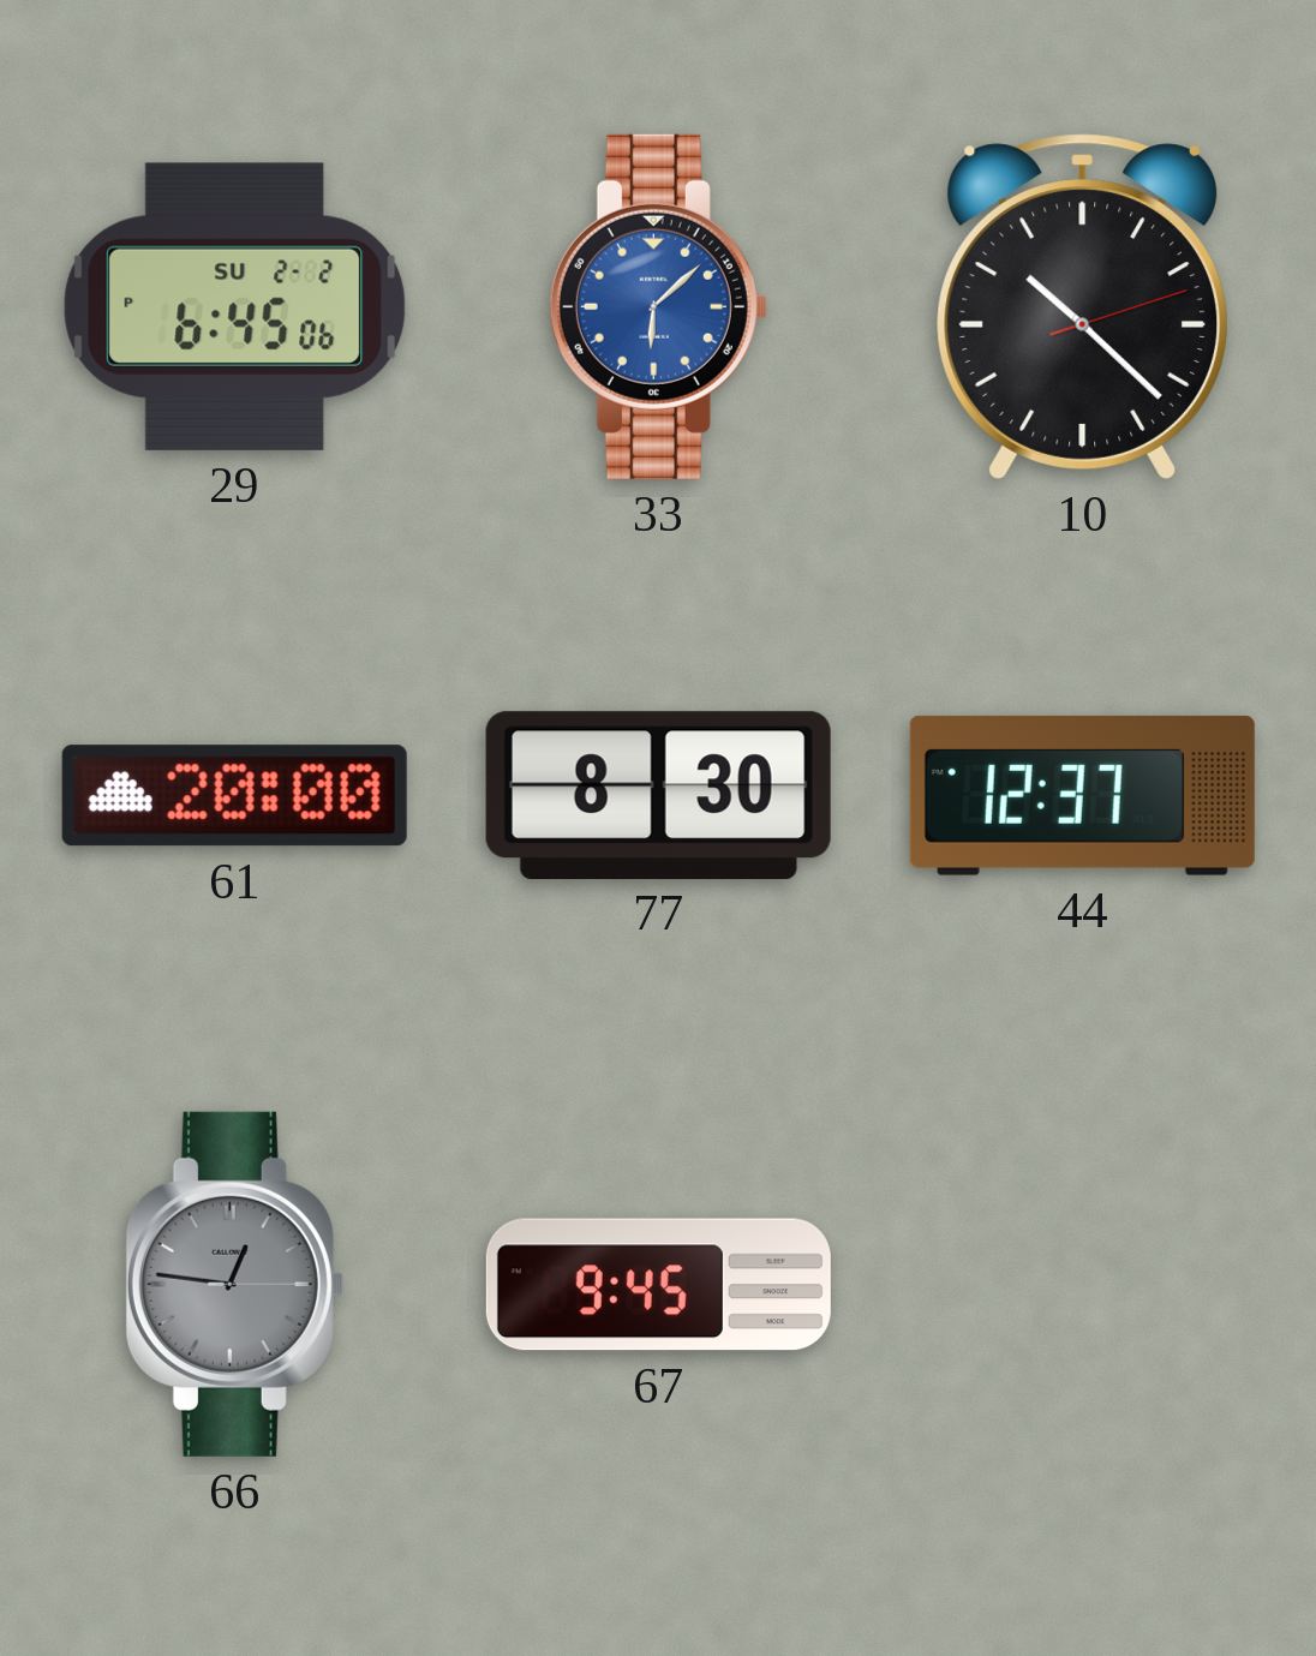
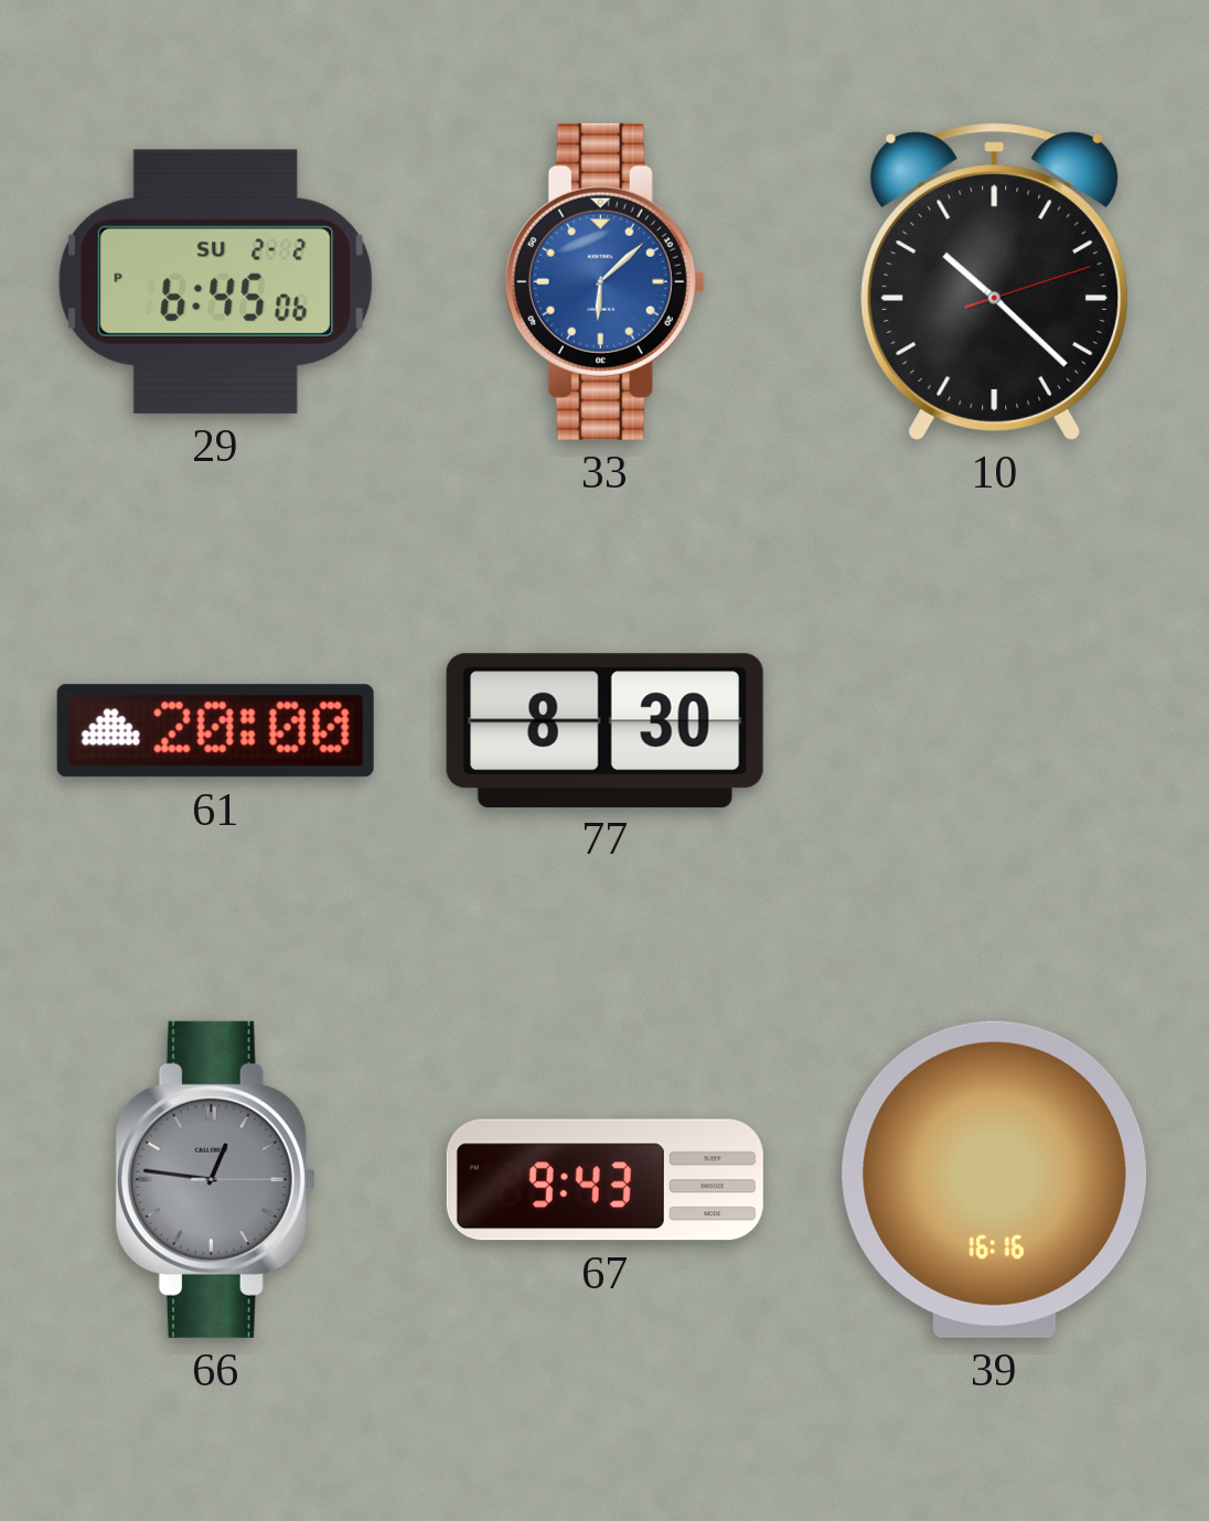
44: 12:37 -> none
67: 9:45 -> 9:43
39: none -> 16:16
